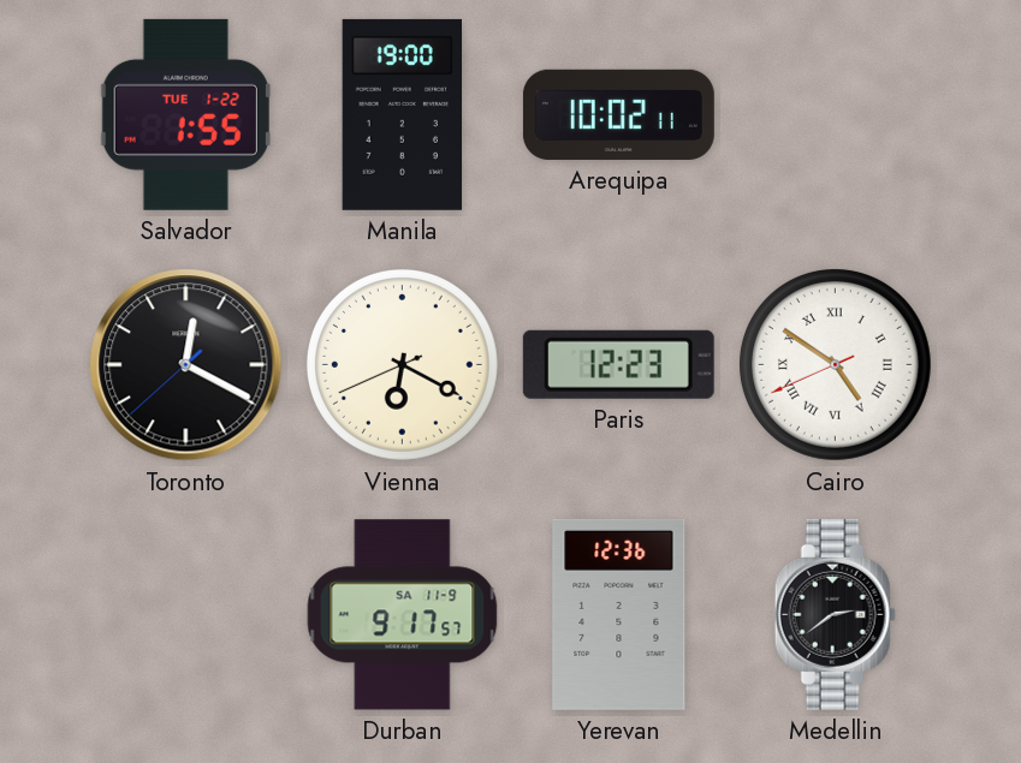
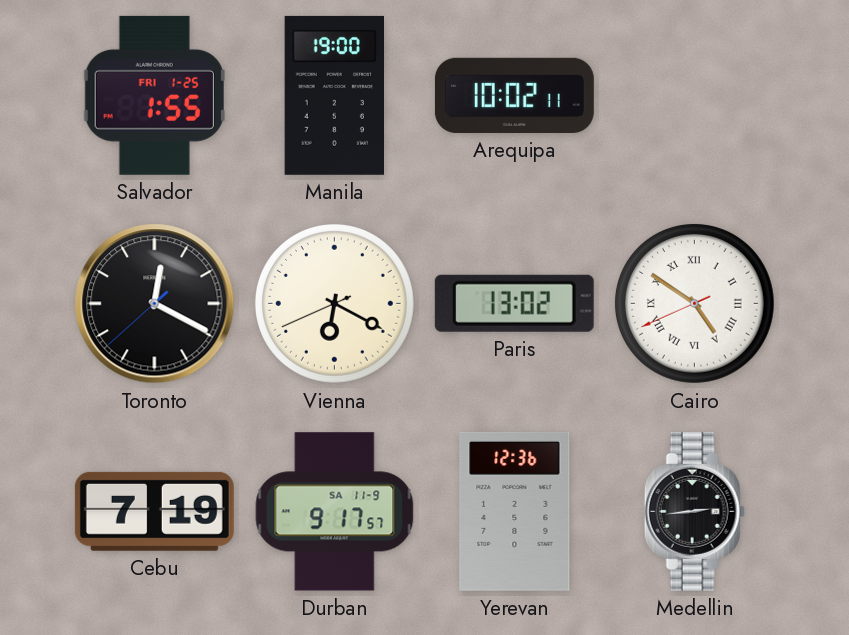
Salvador date: TUE 1-22 -> FRI 1-25
Paris: 12:23 -> 13:02
Cebu: none -> 7:19
Medellin: 2:39 -> 2:44
